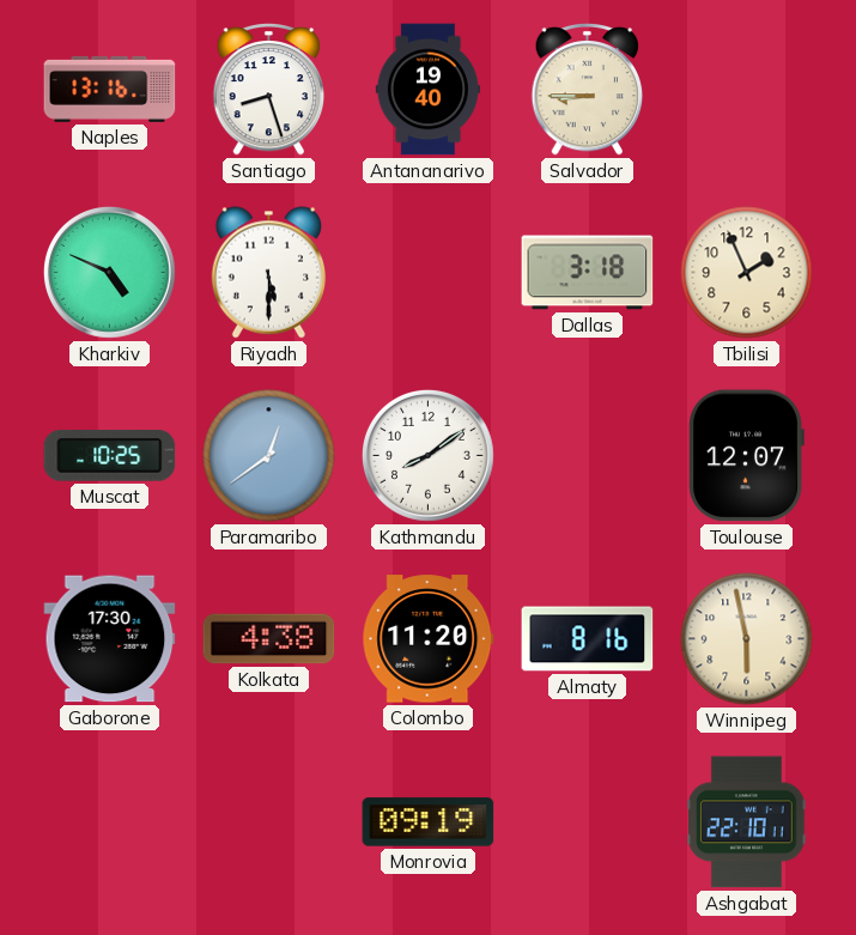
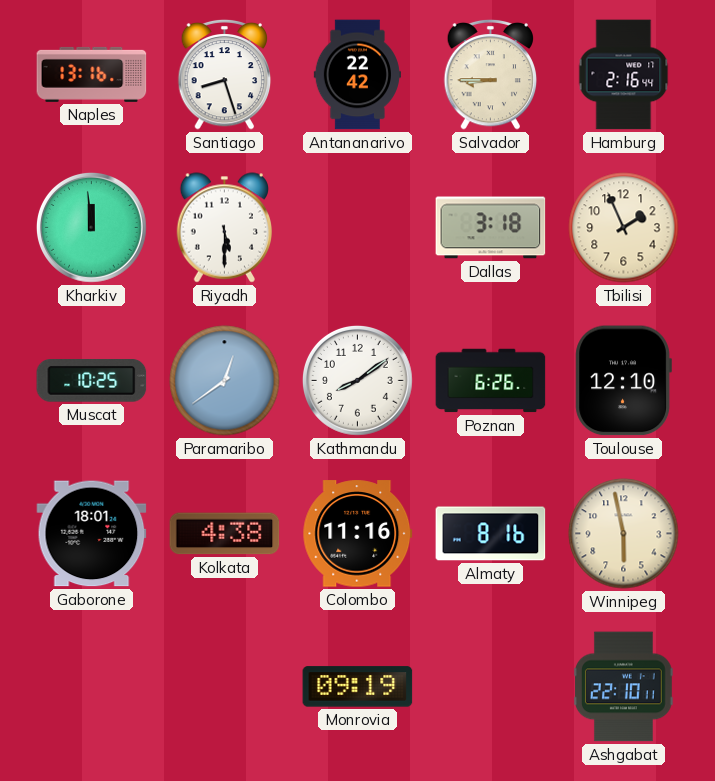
Antananarivo: 19:40 -> 22:42
Hamburg: none -> 2:16
Kharkiv: 4:49 -> 11:59
Poznan: none -> 6:26
Toulouse: 12:07 -> 12:10
Gaborone: 17:30 -> 18:01
Colombo: 11:20 -> 11:16
